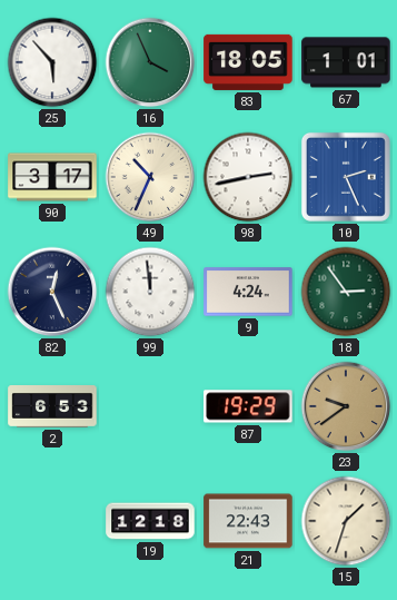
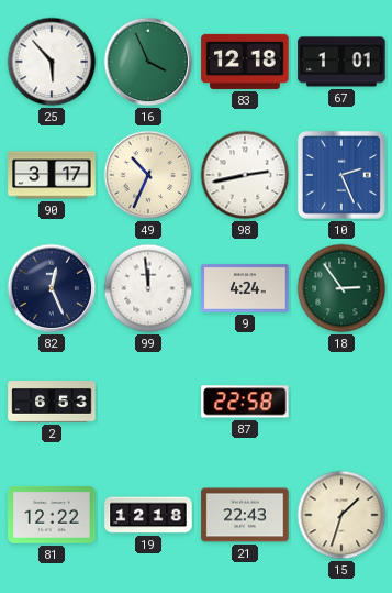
83: 18:05 -> 12:18
87: 19:29 -> 22:58
23: 9:39 -> none
81: none -> 12:22
